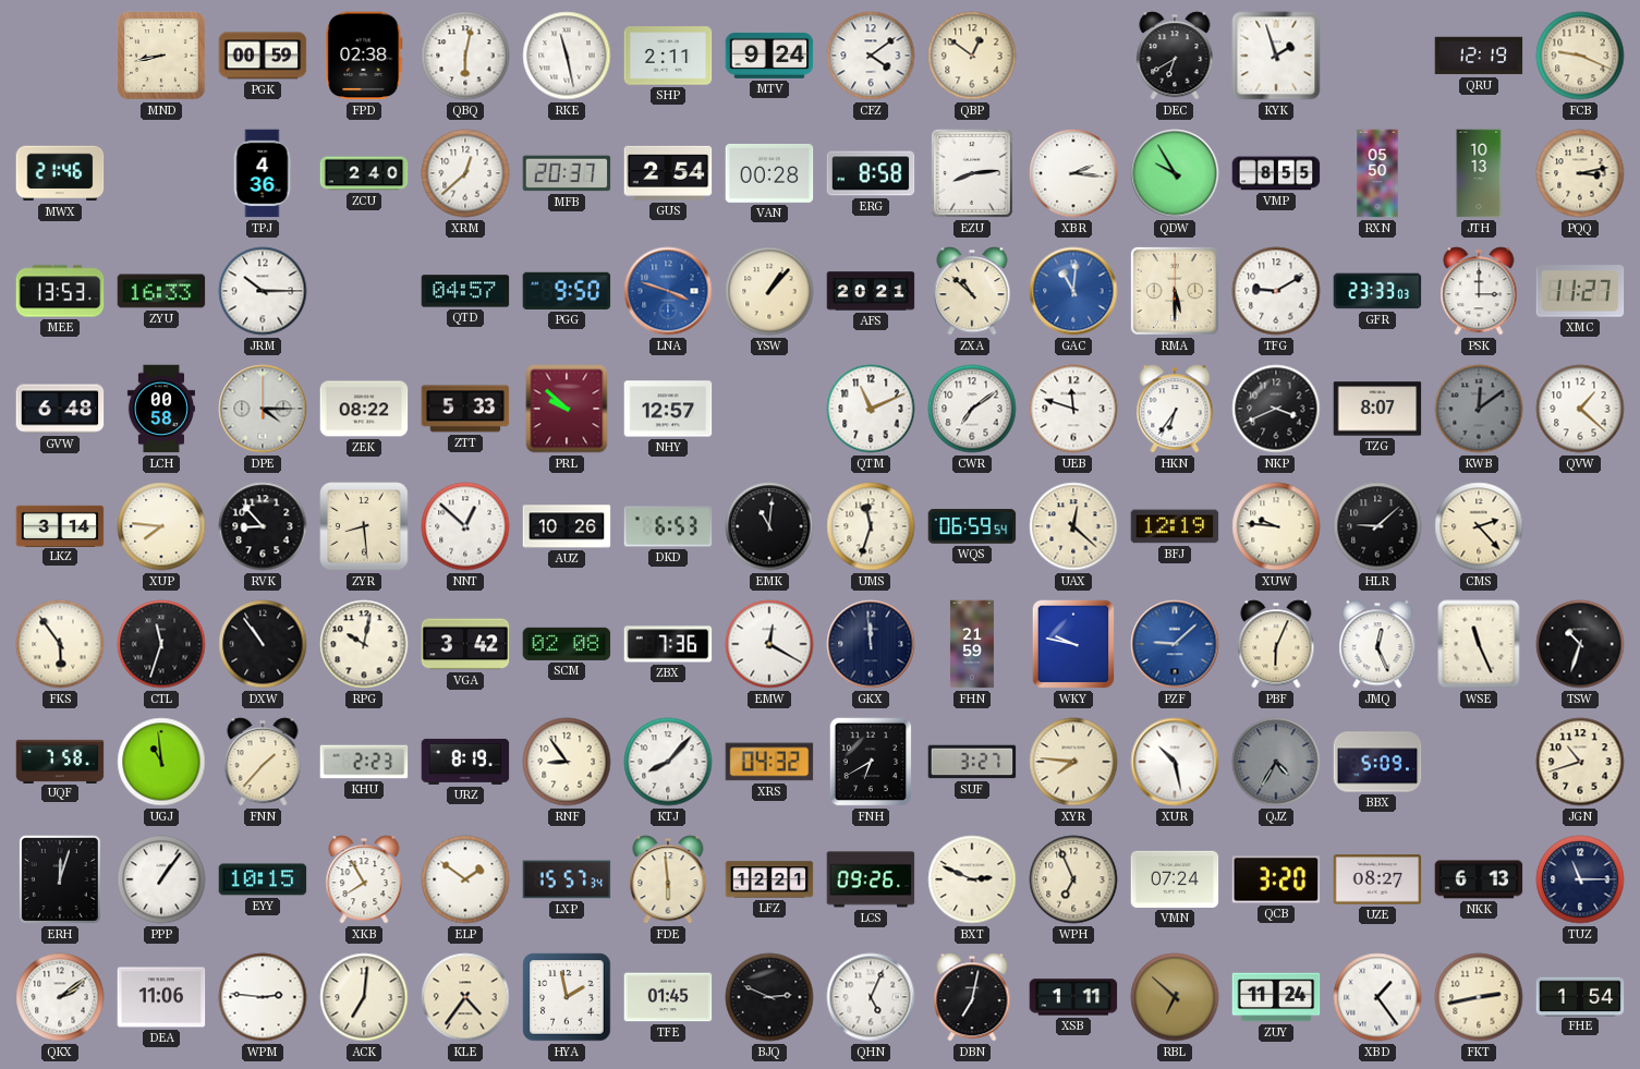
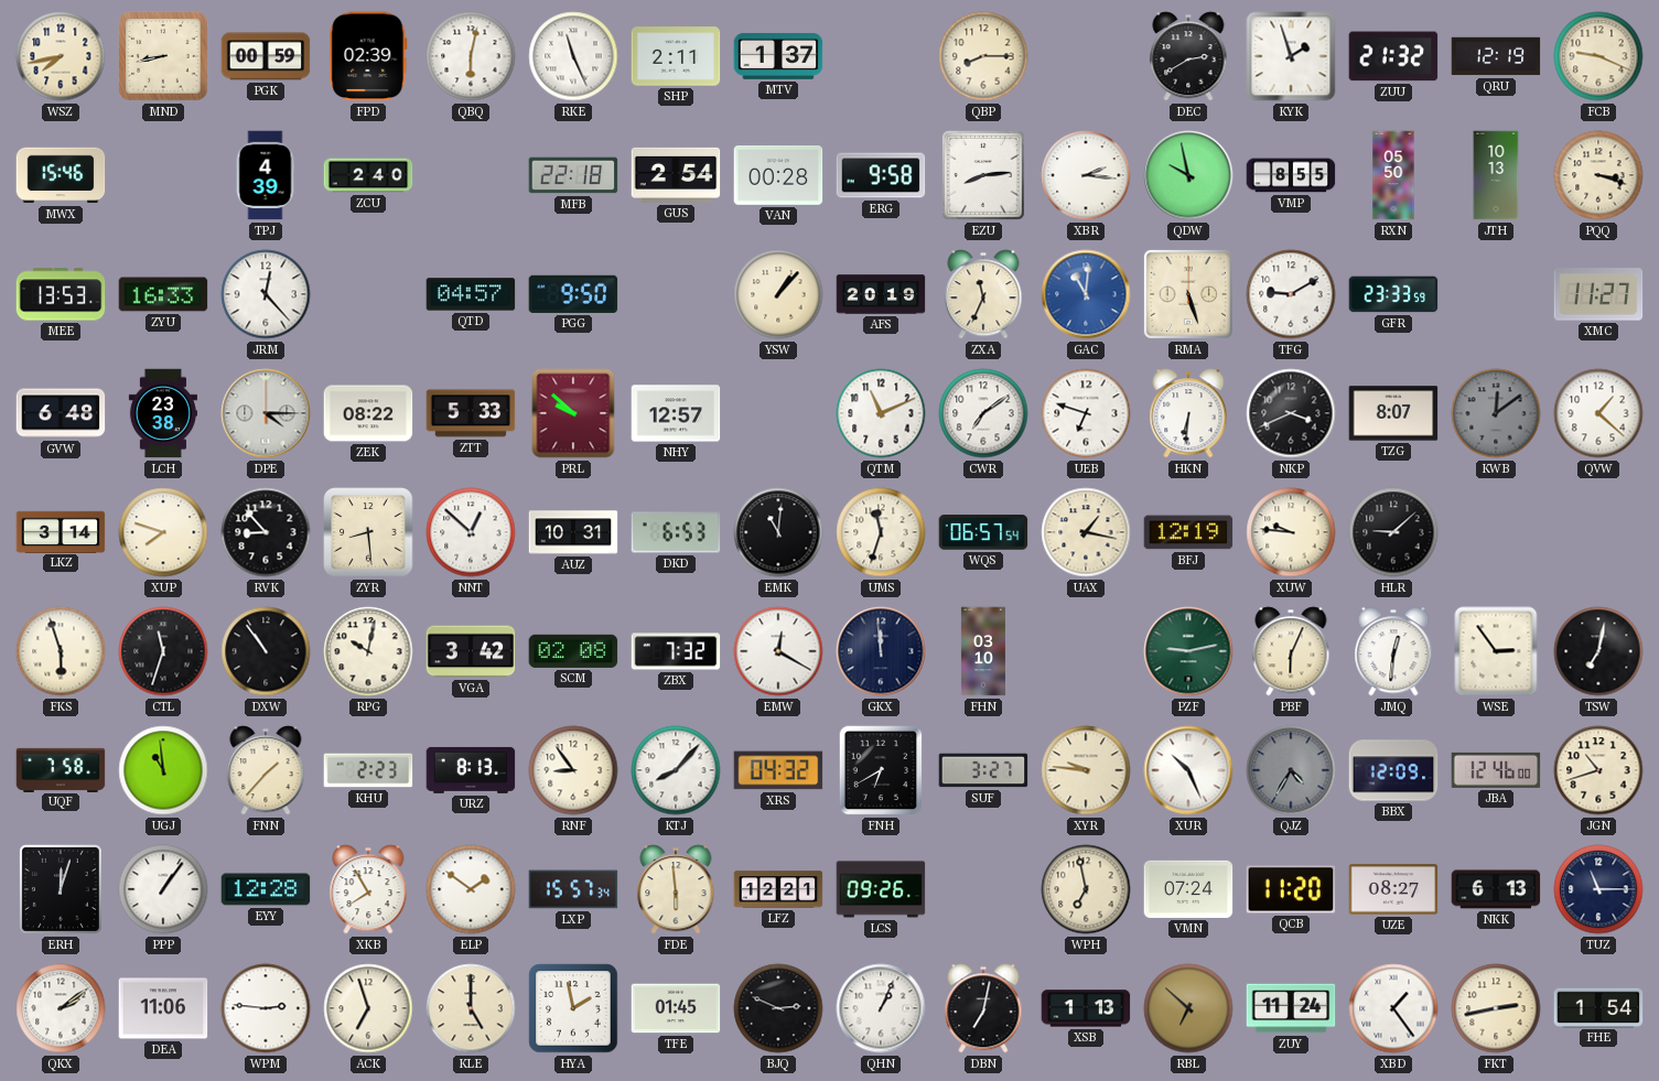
WSZ: none -> 7:43
FPD: 02:38 -> 02:39
RKE: 11:28 -> 11:26
MTV: 9:24 -> 1:37
CFZ: 4:09 -> none
QBP: 12:51 -> 8:15
DEC: 6:40 -> 2:40
ZUU: none -> 21:32
MWX: 21:46 -> 15:46
TPJ: 4:36 -> 4:39
XRM: 12:38 -> none
MFB: 20:37 -> 22:18
ERG: 8:58 -> 9:58
QDW: 9:55 -> 9:58
PQQ: 3:13 -> 3:18
JRM: 10:15 -> 12:23
LNA: 3:48 -> none
AFS: 20:21 -> 20:19
ZXA: 10:52 -> 11:34
RMA: 5:30 -> 5:27
GFR: 23:33:03 -> 23:33:59
PSK: 3:00 -> none
LCH: 00:58 -> 23:38
UEB: 11:48 -> 6:48
HKN: 6:36 -> 6:31
XUP: 7:46 -> 7:48
AUZ: 10:26 -> 10:31
WQS: 06:59 -> 06:57
UAX: 12:22 -> 1:17
CMS: 2:23 -> none
FKS: 5:54 -> 5:57
ZBX: 7:36 -> 7:32
FHN: 21:59 -> 03:10
WKY: 9:47 -> none
PZF: 9:08 -> 9:13
PZF dial: blue -> green
JMQ: 12:26 -> 12:31
WSE: 11:26 -> 2:54
TSW: 10:33 -> 7:02
URZ: 8:19 -> 8:13
XYR: 7:46 -> 9:46
XUR: 10:28 -> 10:26
BBX: 5:09 -> 12:09
JBA: none -> 12:46
EYY: 10:15 -> 12:28
BXT: 2:49 -> none
WPH: 6:56 -> 6:58
QCB: 3:20 -> 11:20
ACK: 7:01 -> 6:57
KLE: 4:36 -> 5:00
QHN: 5:04 -> 1:04
XSB: 1:11 -> 1:13
